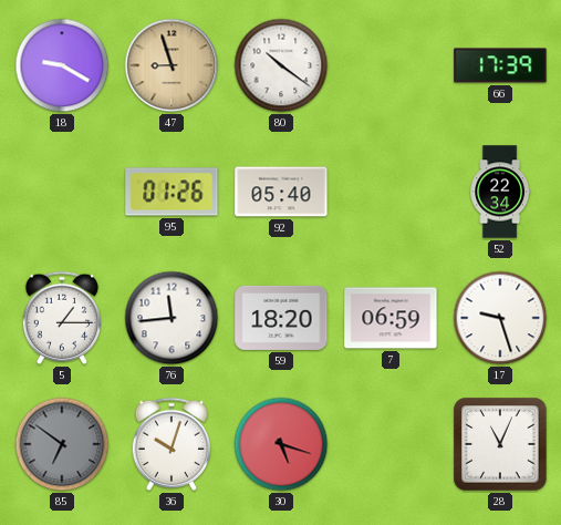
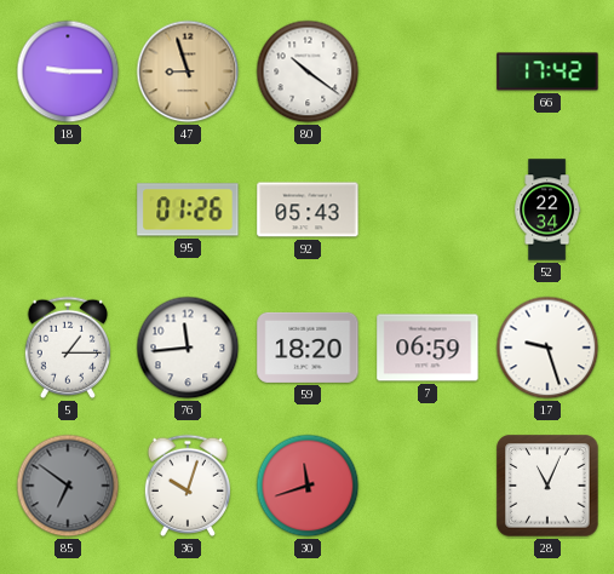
18: 9:20 -> 9:15
66: 17:39 -> 17:42
92: 05:40 -> 05:43
30: 5:18 -> 11:42
